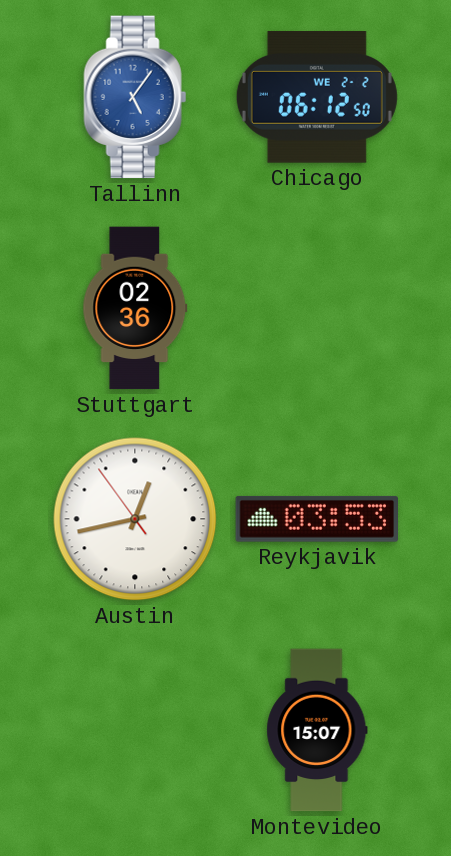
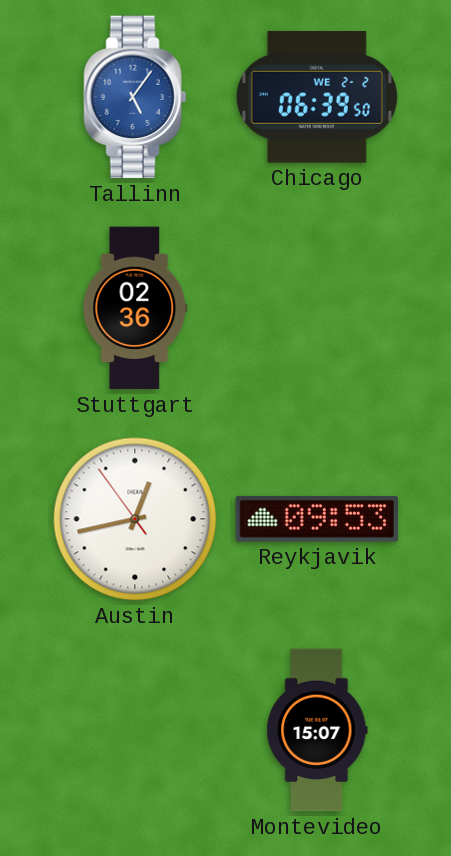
Chicago: 06:12 -> 06:39
Reykjavik: 03:53 -> 09:53
